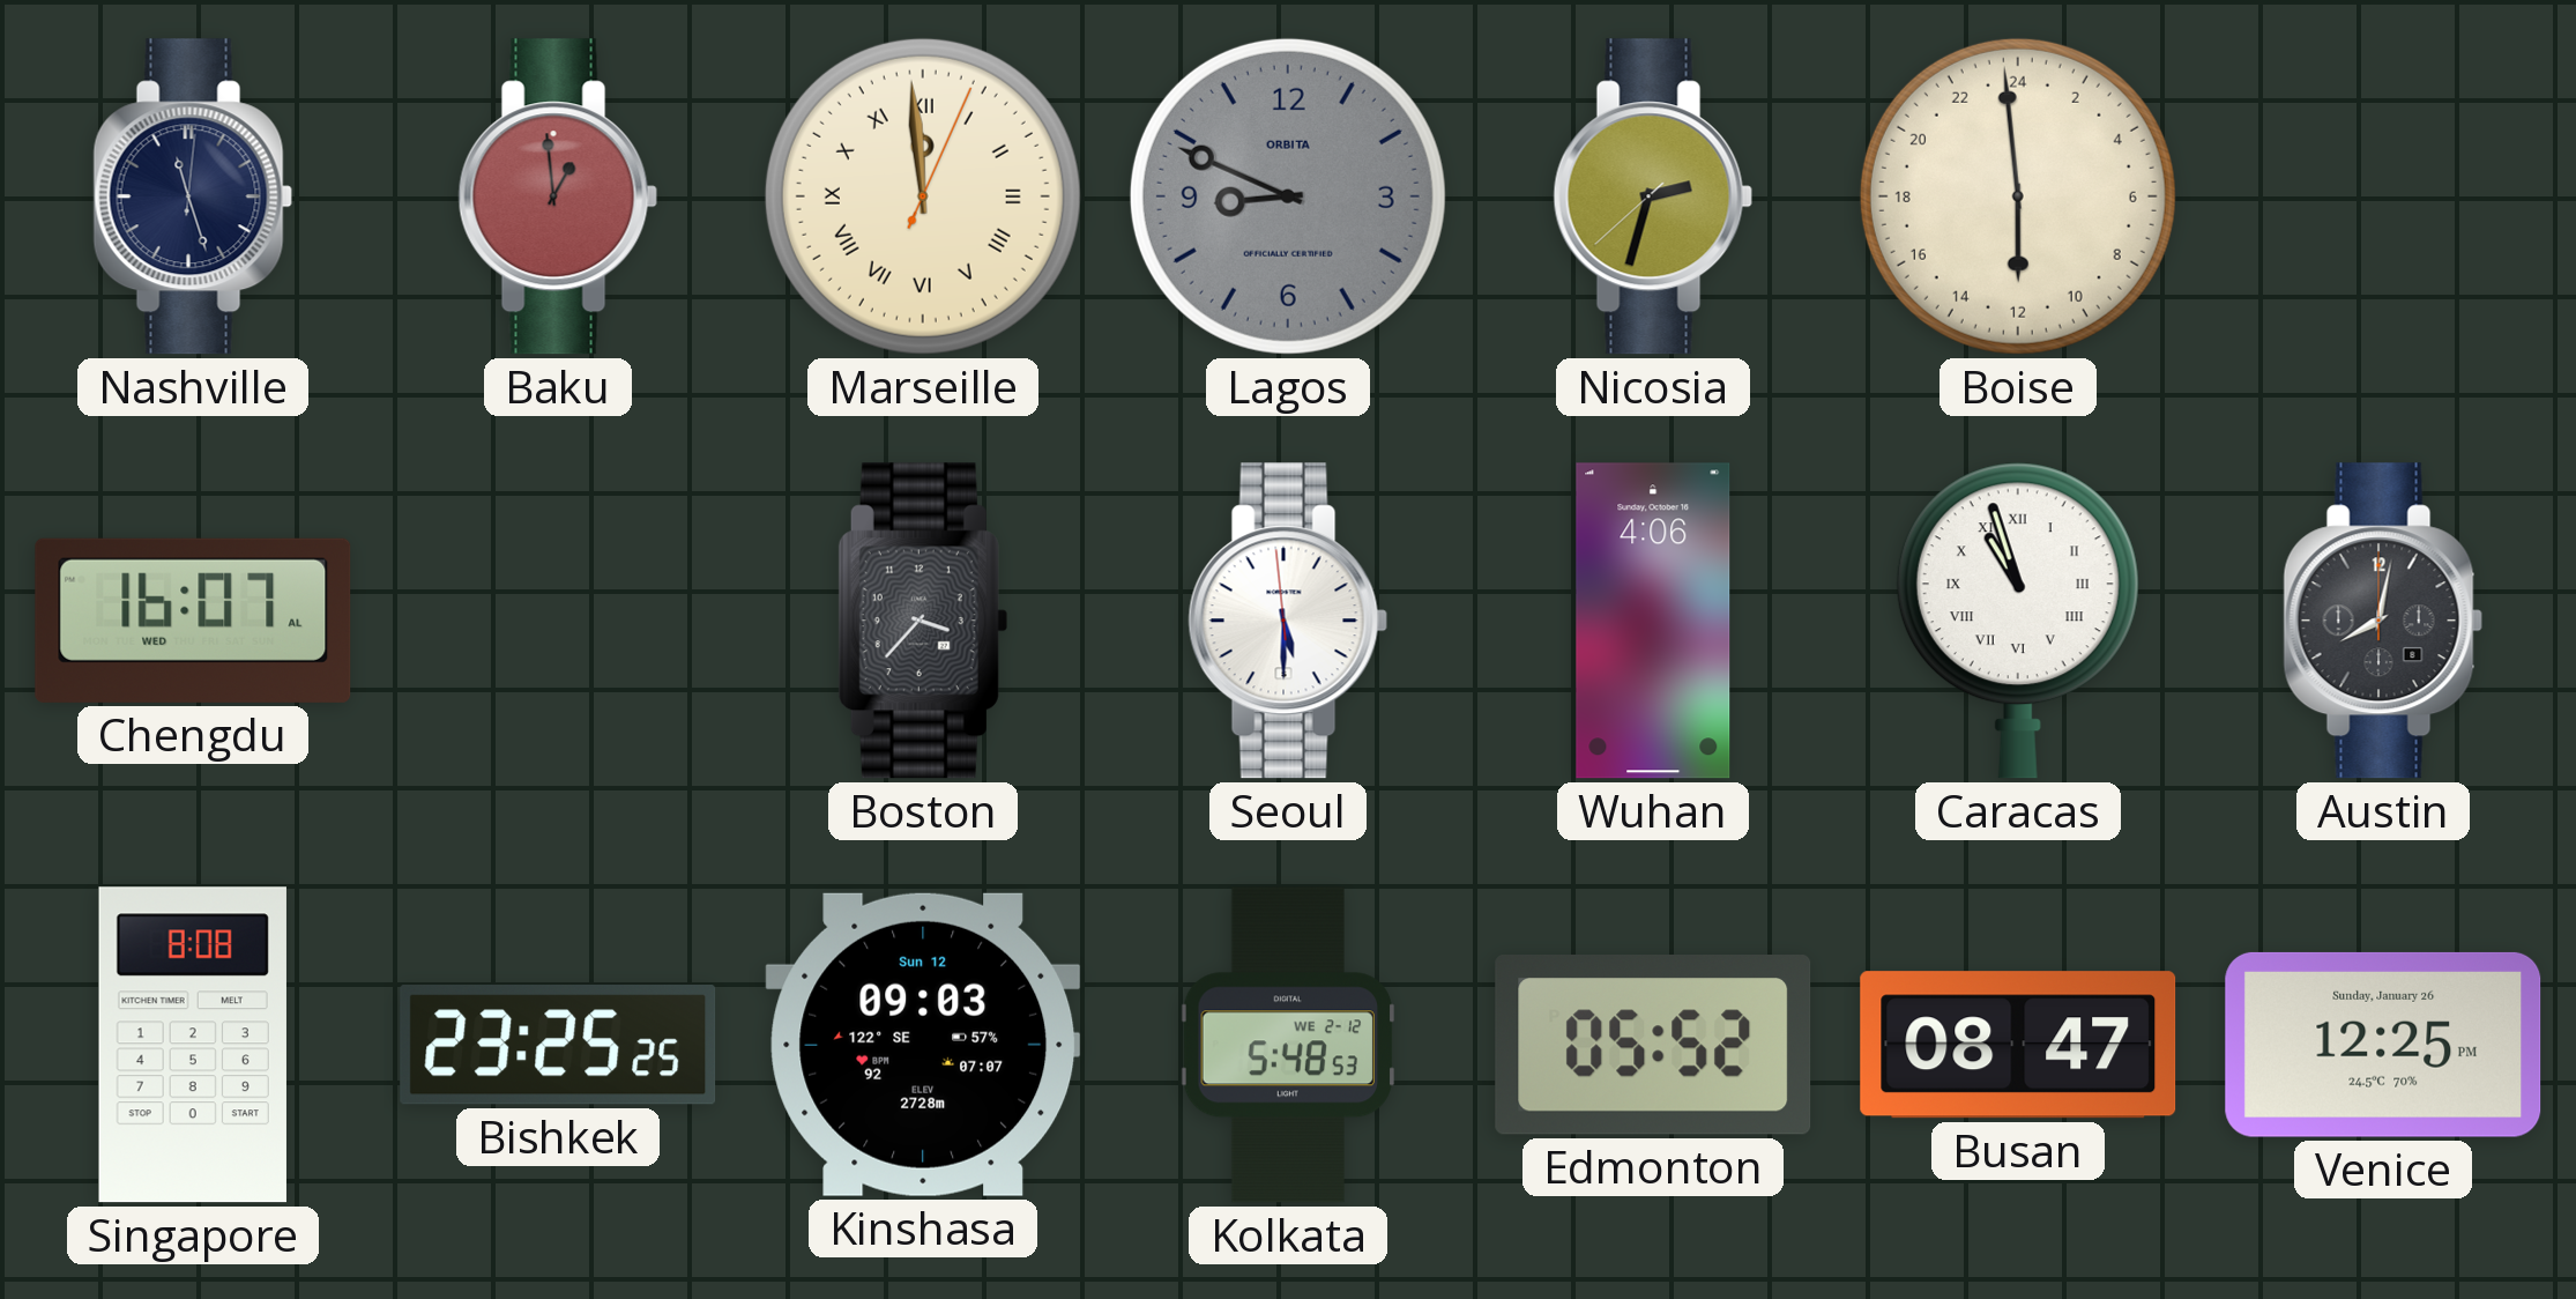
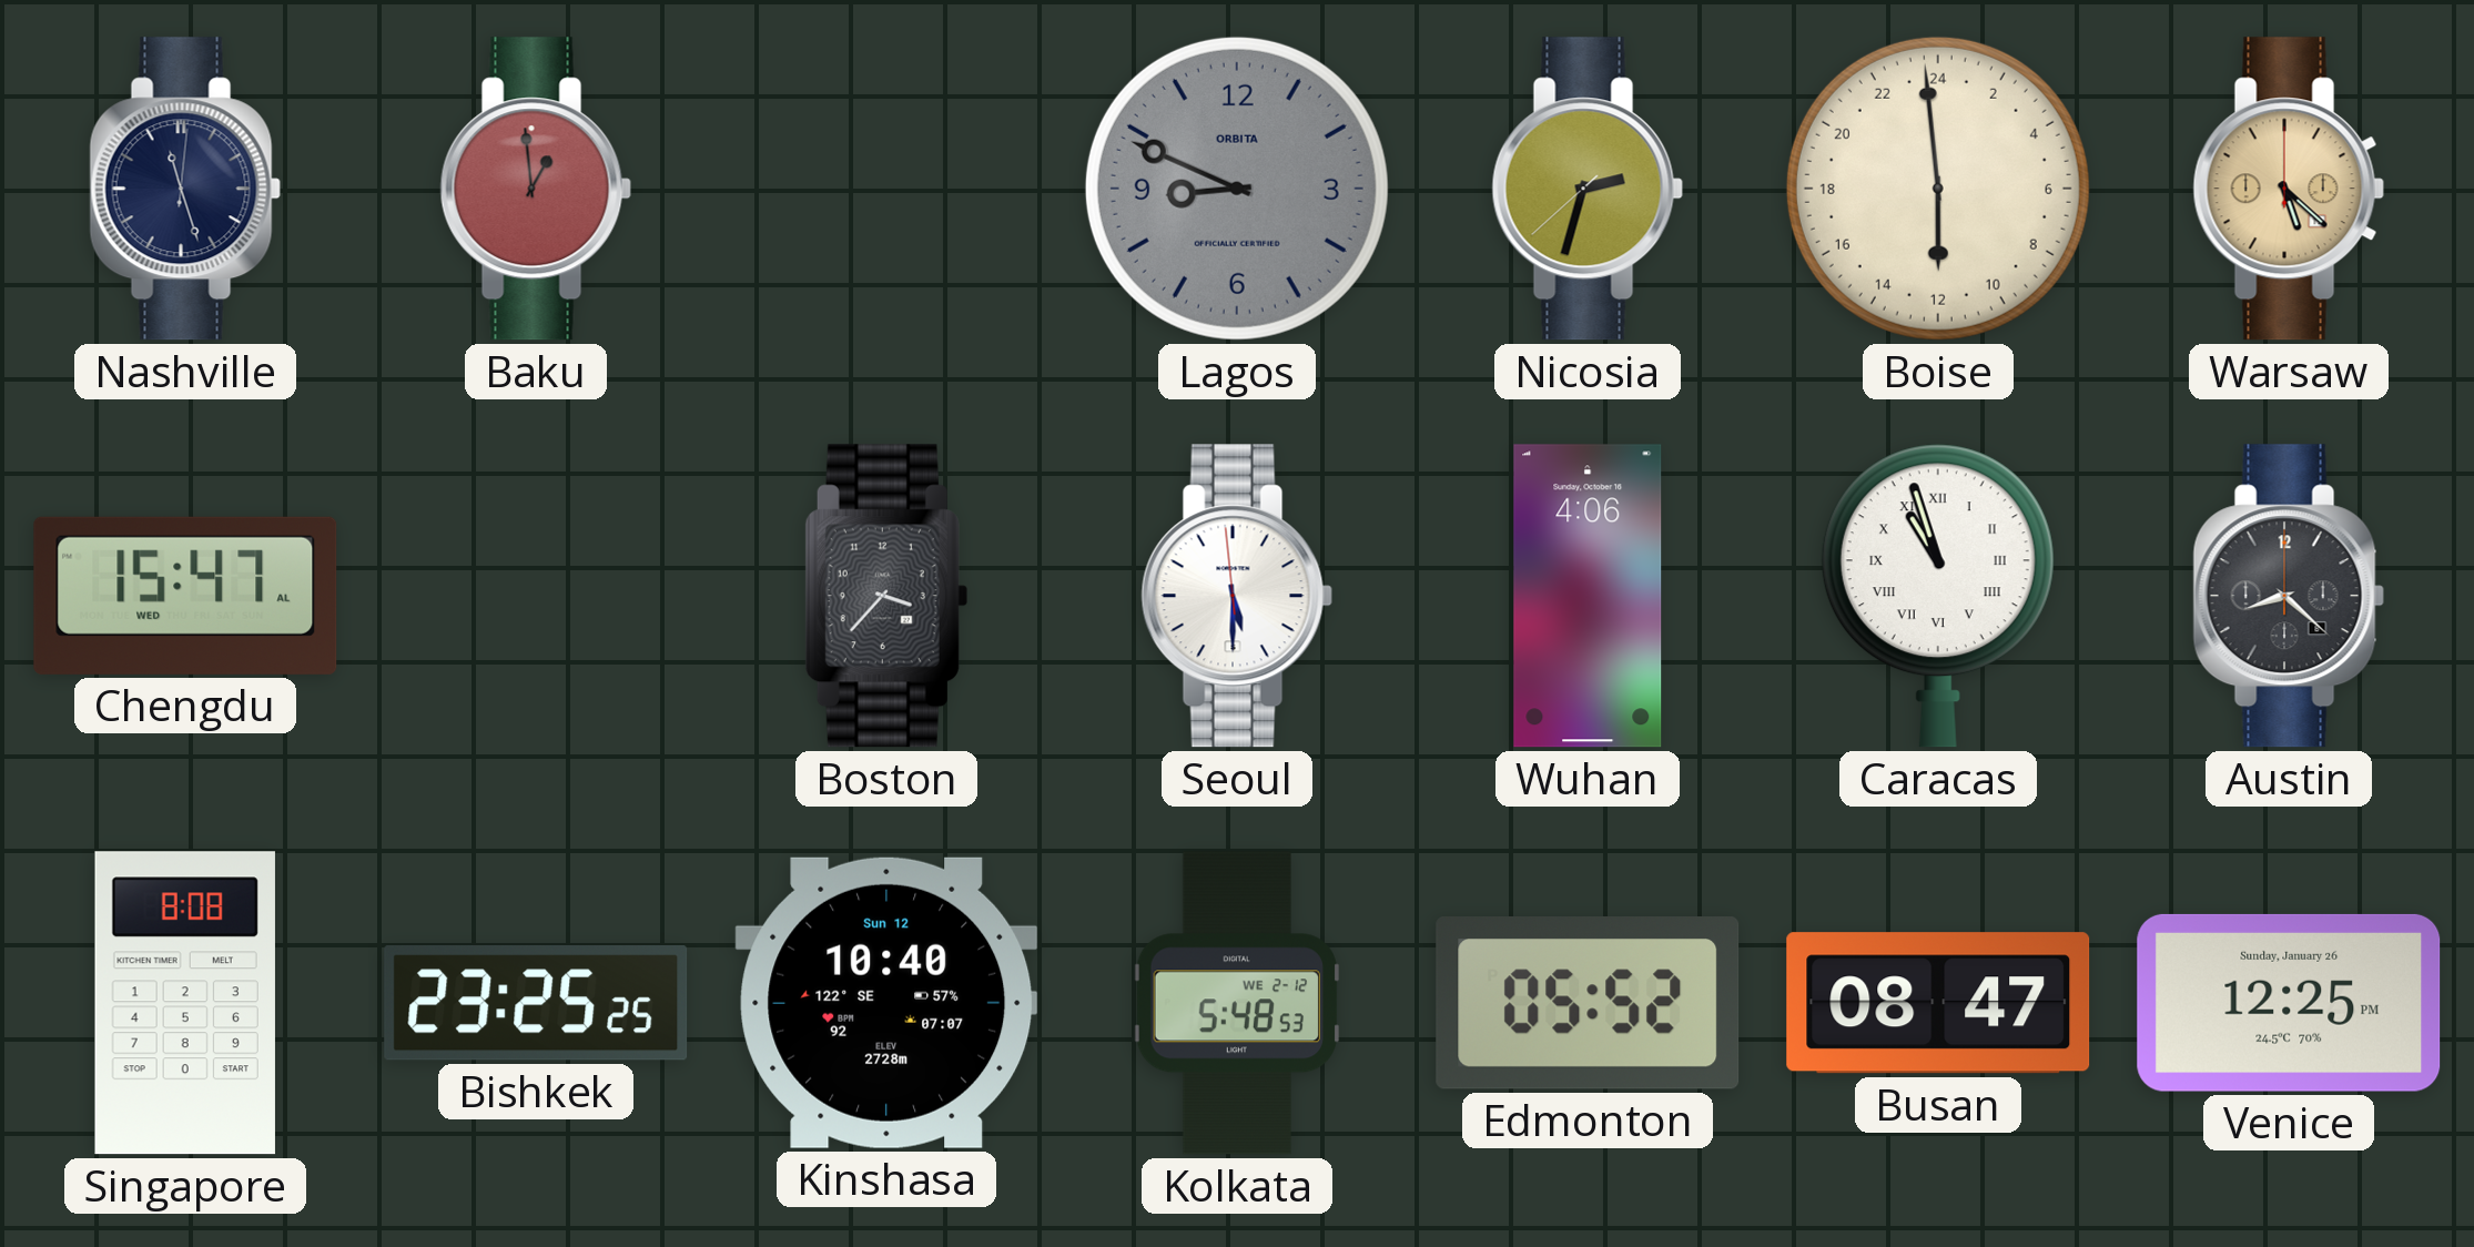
Marseille: 11:59 -> none
Warsaw: none -> 5:22
Chengdu: 16:07 -> 15:47
Austin: 8:02 -> 8:22
Kinshasa: 09:03 -> 10:40
